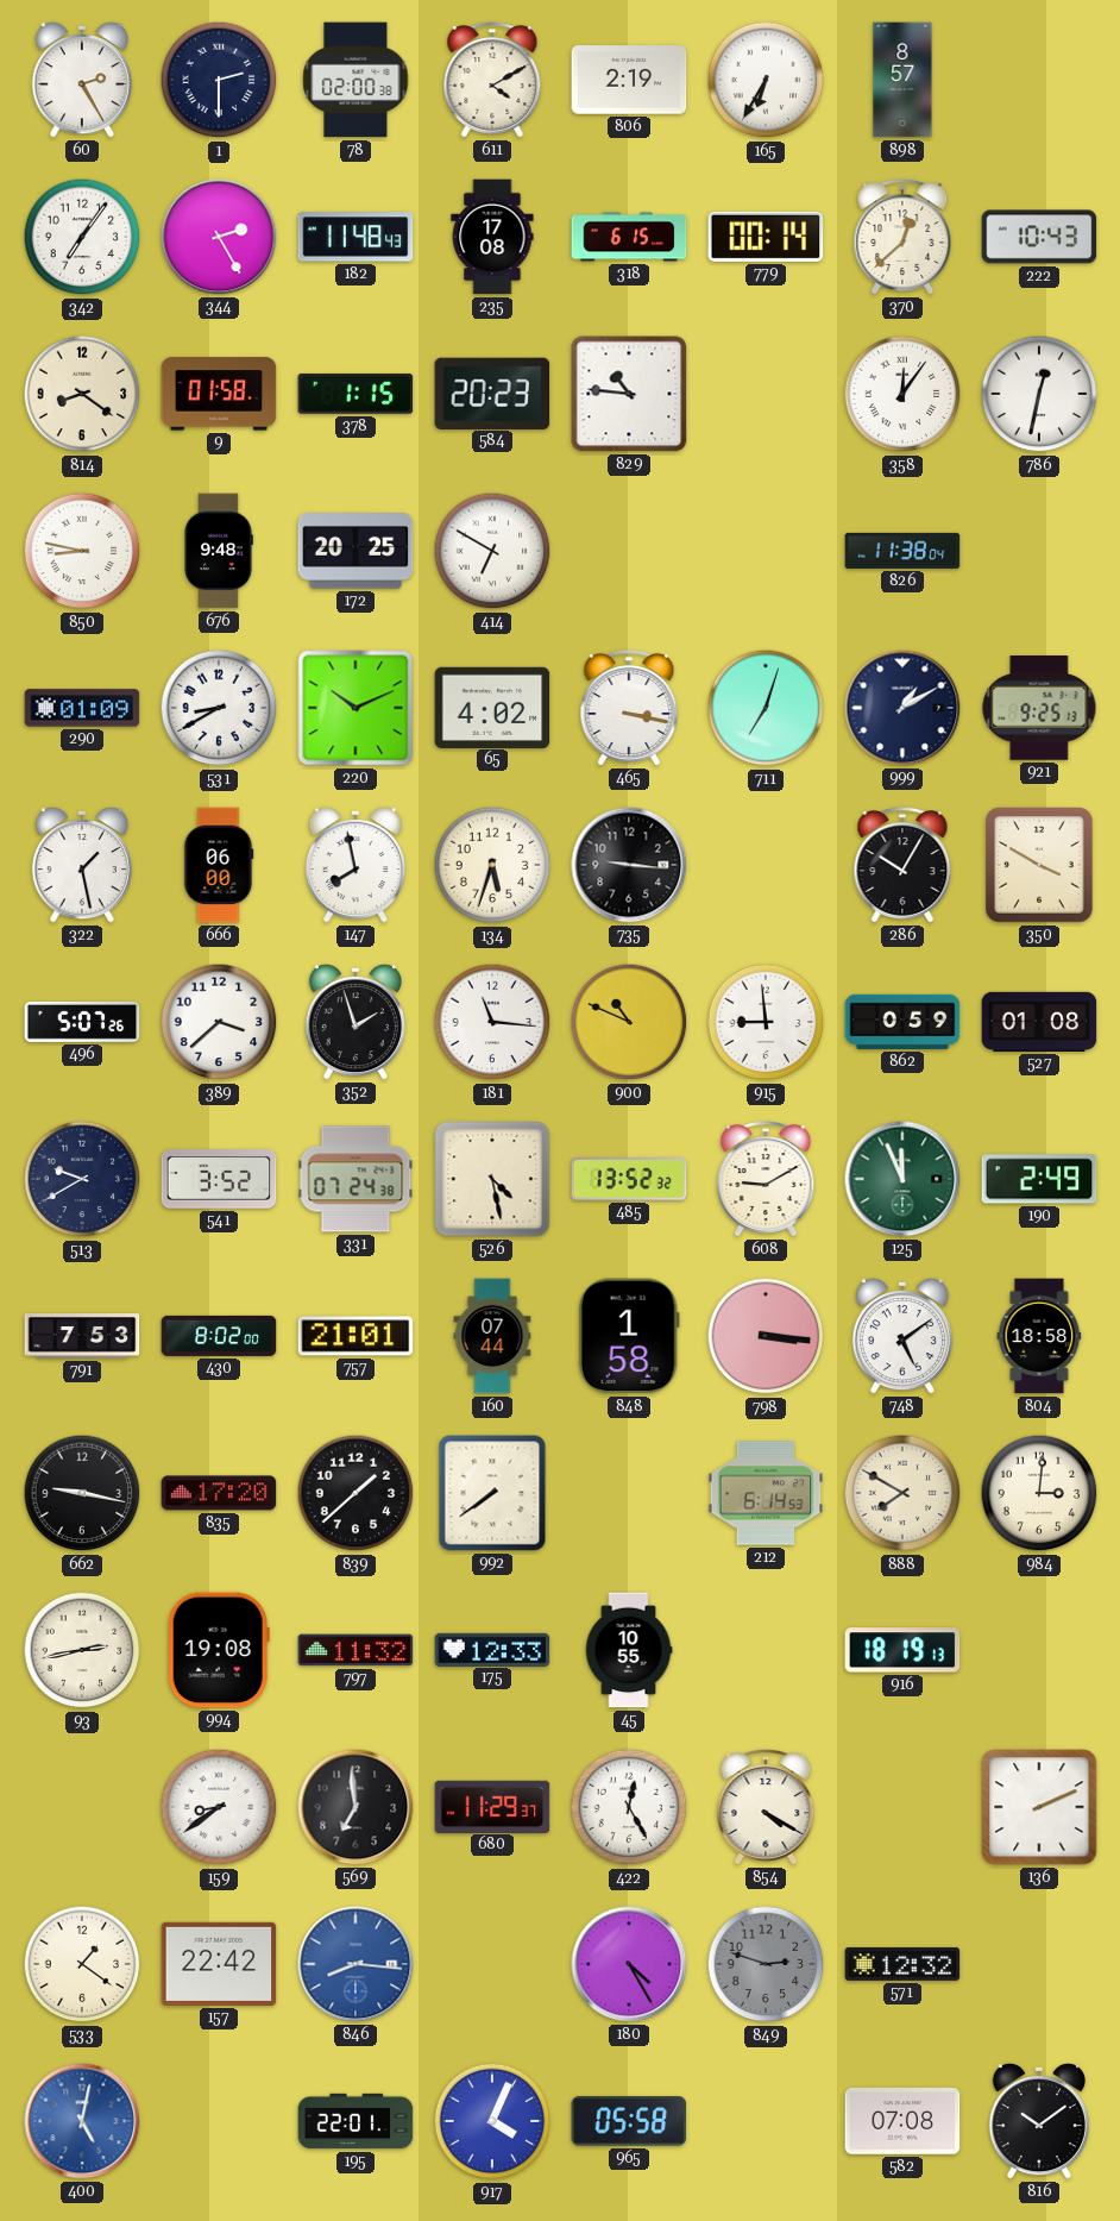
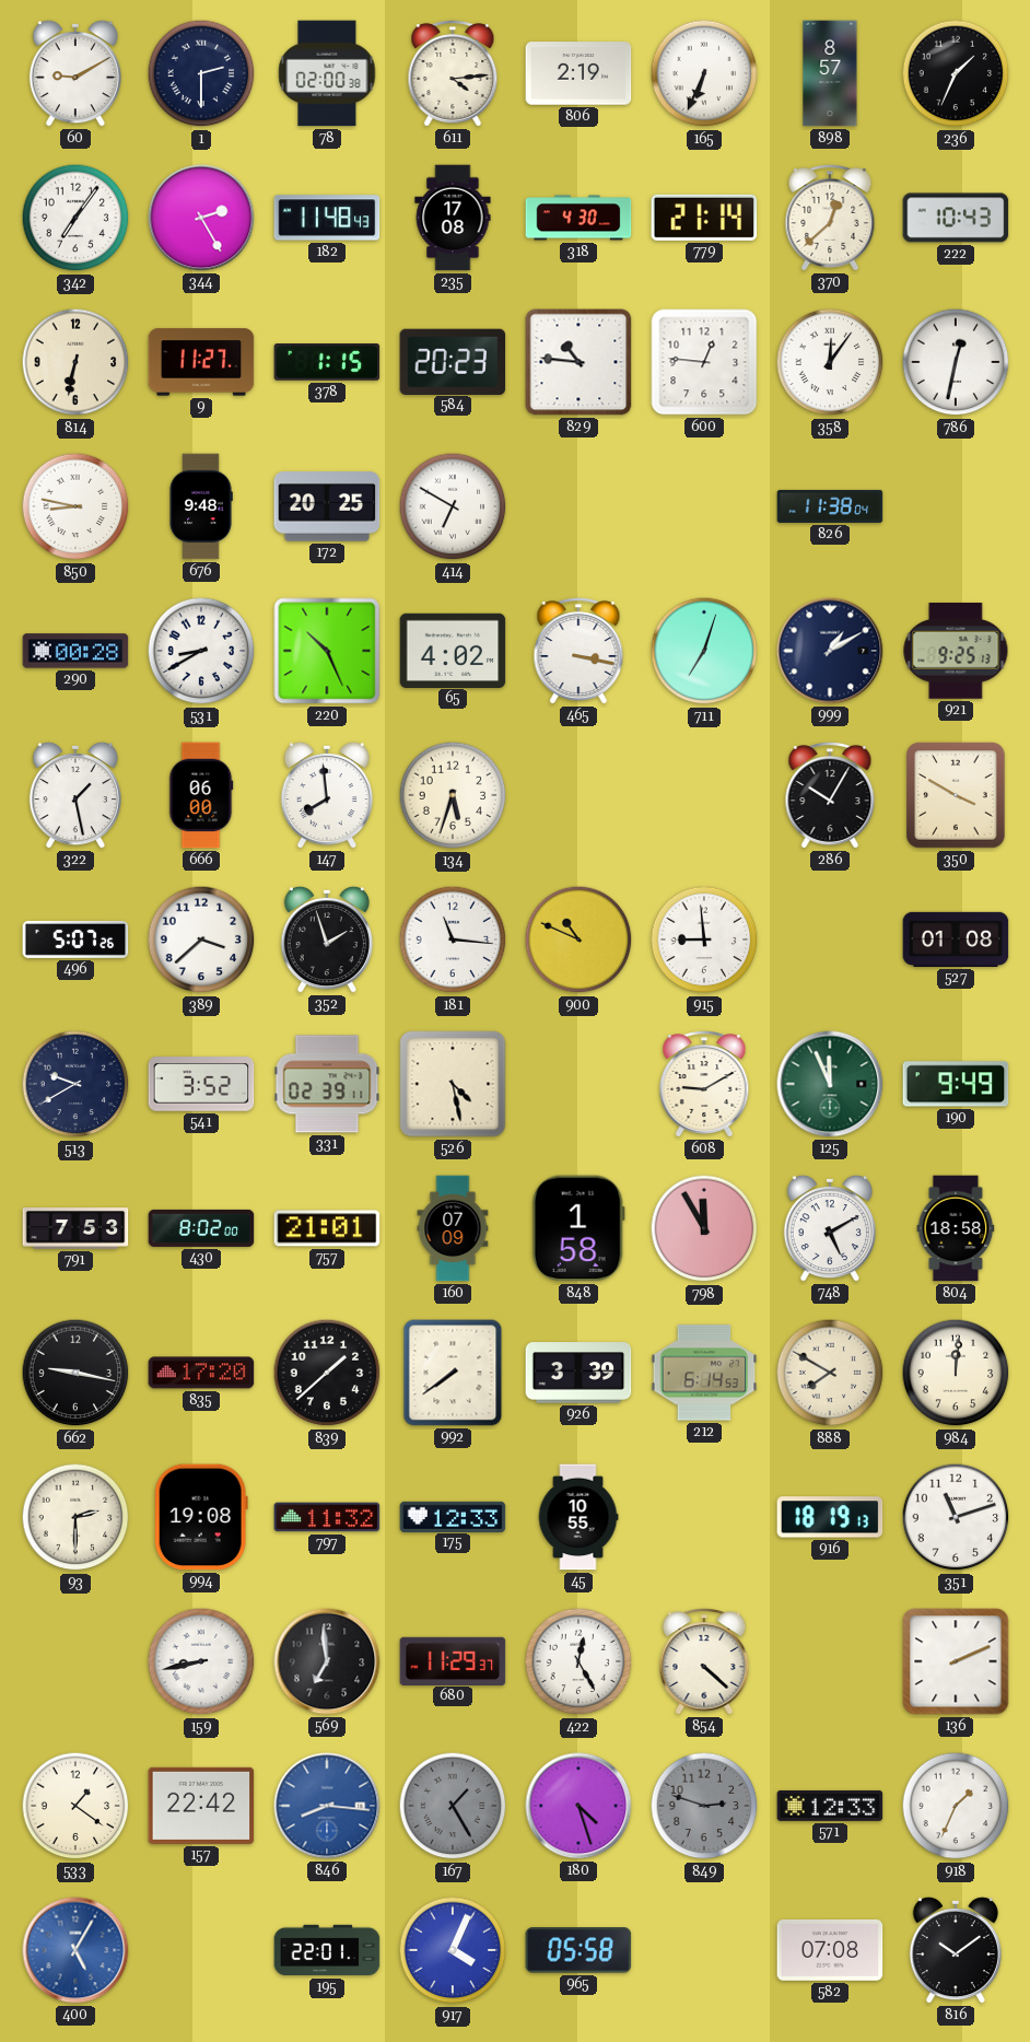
60: 2:25 -> 9:10
611: 4:10 -> 4:14
165: 6:35 -> 6:34
236: none -> 1:34
318: 6:15 -> 4:30
779: 00:14 -> 21:14
814: 8:21 -> 6:32
9: 01:58 -> 11:27
600: none -> 12:46
290: 01:09 -> 00:28
220: 10:11 -> 10:26
147: 7:58 -> 7:59
735: 9:16 -> none
862: 0:59 -> none
331: 07:24 -> 02:39
485: 13:52 -> none
190: 2:49 -> 9:49
160: 07:44 -> 07:09
798: 3:16 -> 11:55
748: 5:09 -> 5:10
926: none -> 3:39
984: 3:01 -> 12:01
93: 2:43 -> 2:30
351: none -> 11:12
159: 8:39 -> 8:43
854: 4:20 -> 4:22
167: none -> 1:25
180: 4:25 -> 4:27
571: 12:32 -> 12:33
918: none -> 1:34
400: 5:02 -> 5:05
